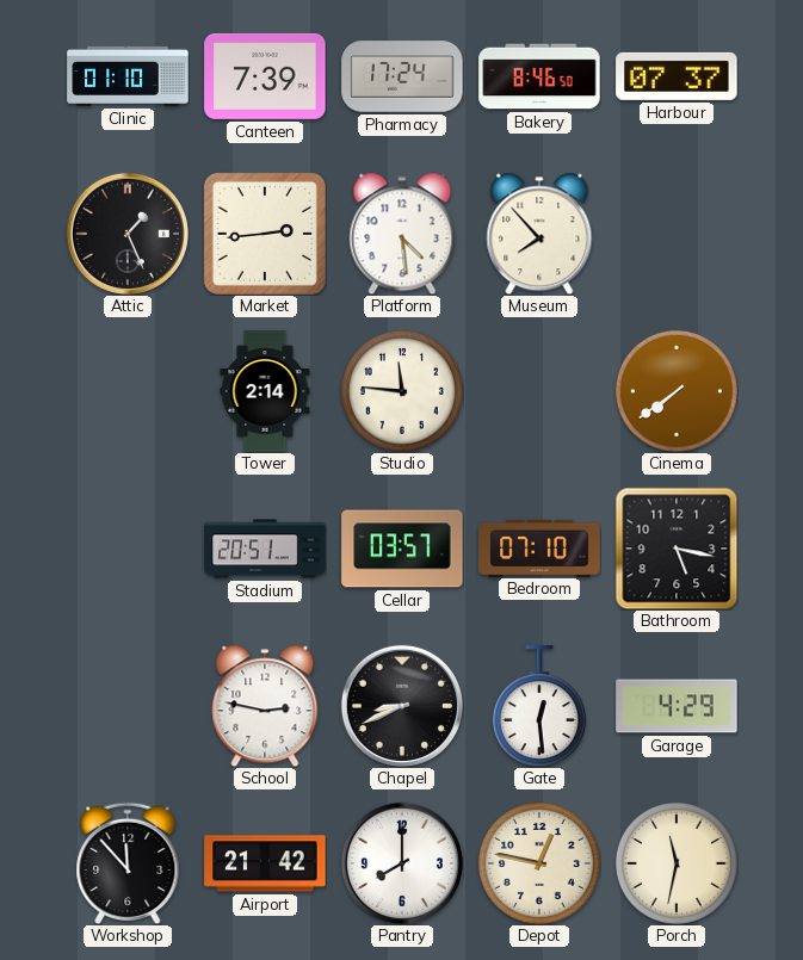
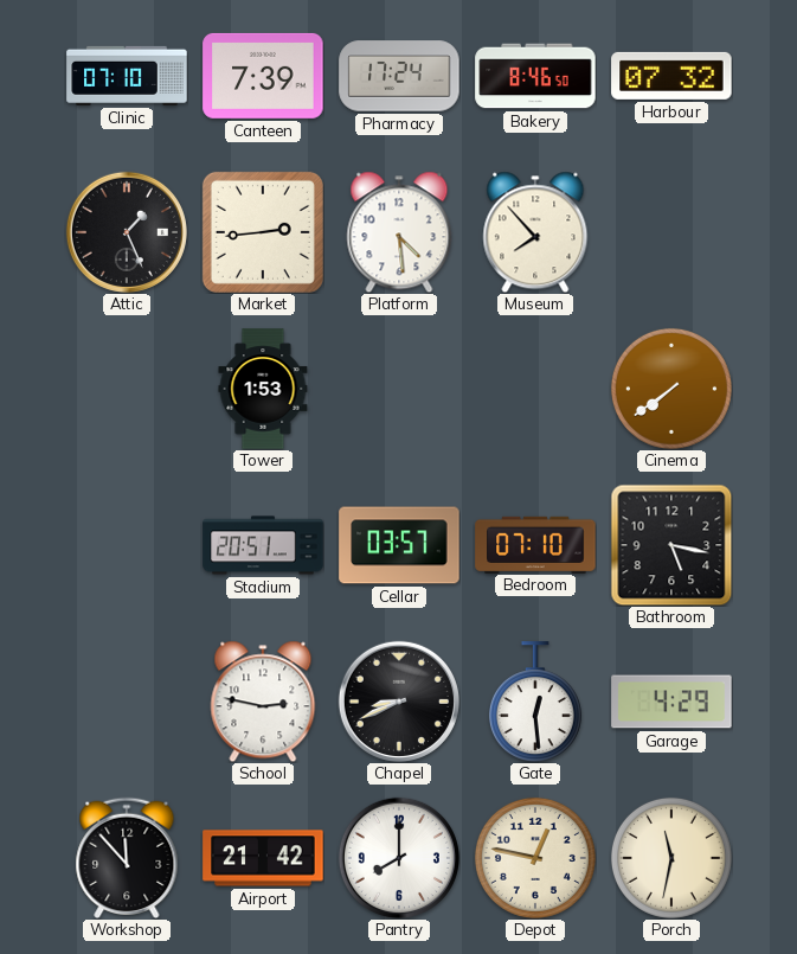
Clinic: 01:10 -> 07:10
Harbour: 07:37 -> 07:32
Tower: 2:14 -> 1:53
Studio: 11:46 -> none
